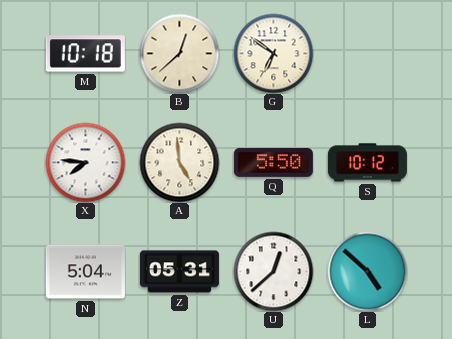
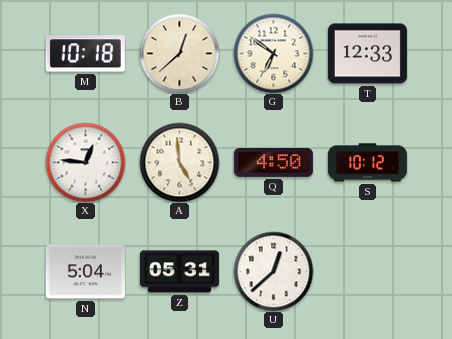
T: none -> 12:33
X: 7:46 -> 12:46
Q: 5:50 -> 4:50
L: 4:52 -> none
